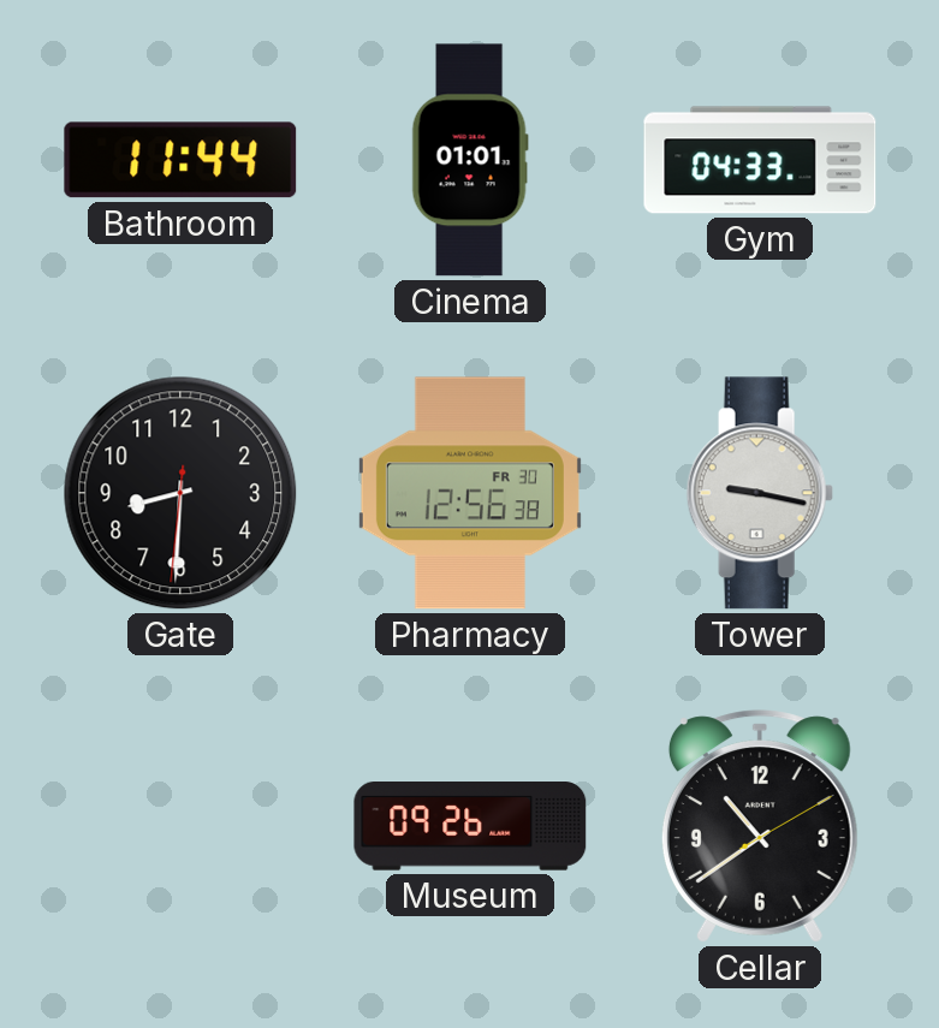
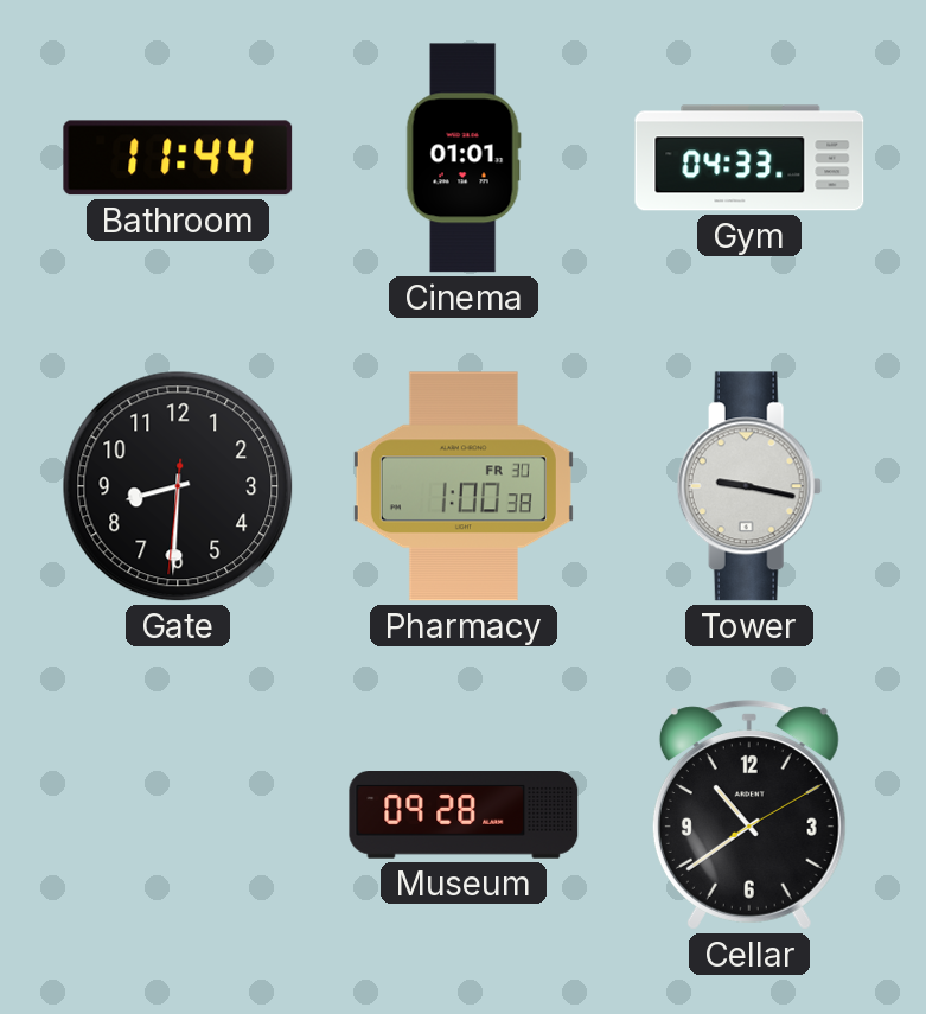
Pharmacy: 12:56 -> 1:00
Museum: 09:26 -> 09:28
